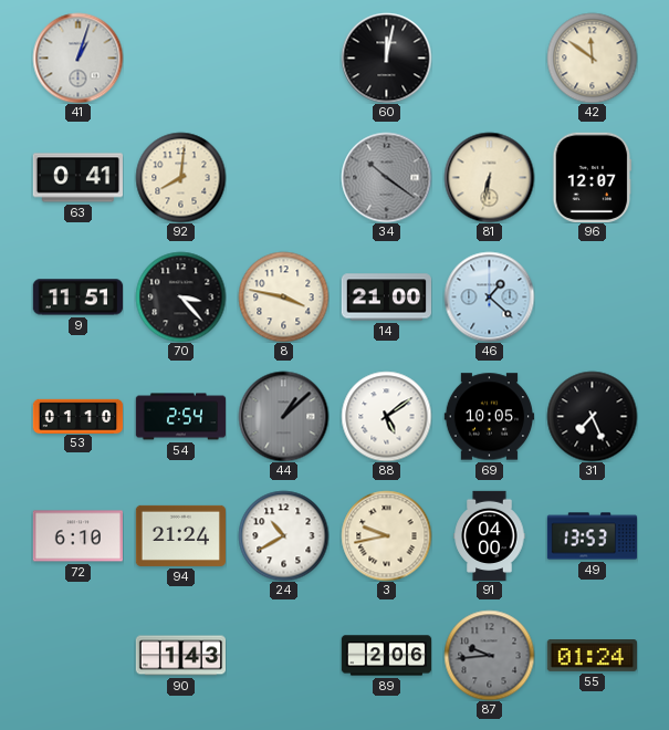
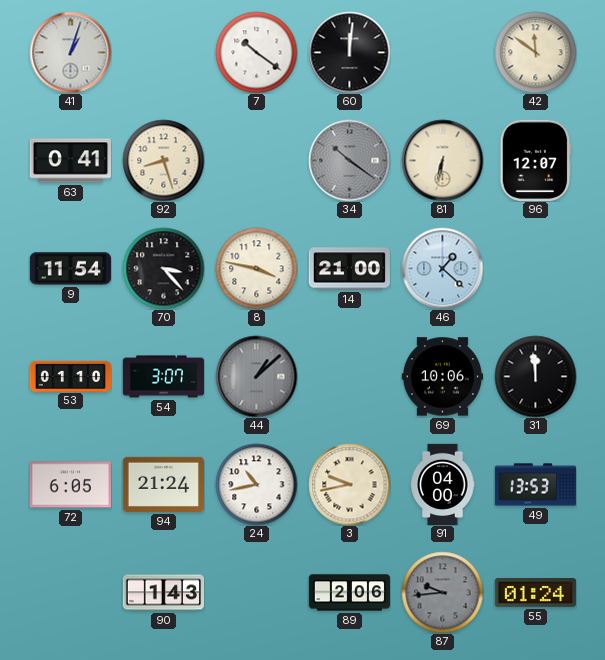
7: none -> 10:21
60: 12:02 -> 12:01
92: 8:01 -> 8:27
9: 11:51 -> 11:54
54: 2:54 -> 3:07
88: 5:09 -> none
69: 10:05 -> 10:06
31: 7:26 -> 11:59
72: 6:10 -> 6:05
24: 10:40 -> 10:43
